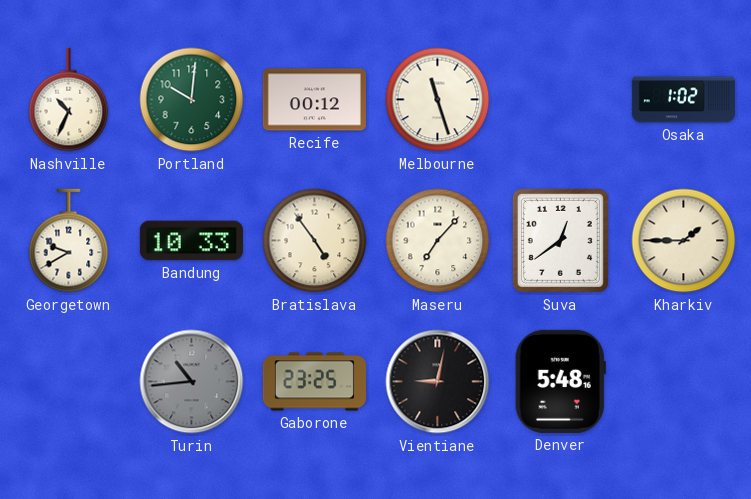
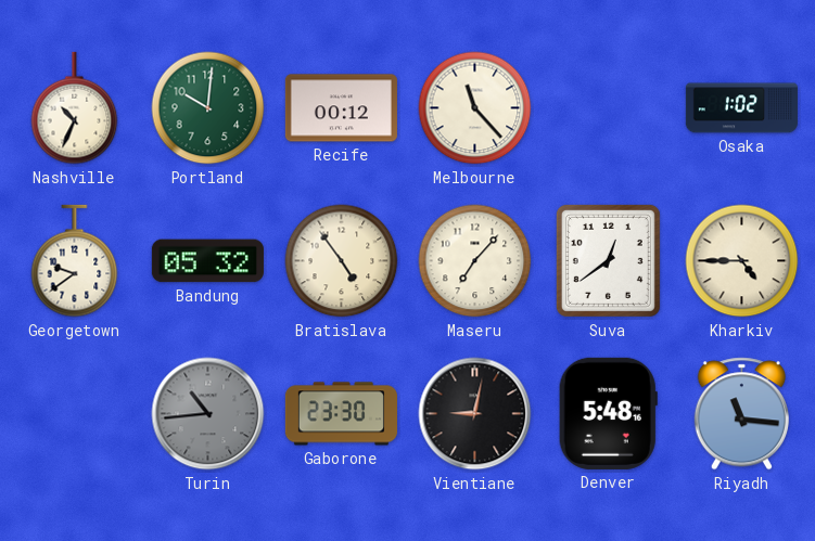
Melbourne: 11:27 -> 11:23
Georgetown: 9:40 -> 9:39
Bandung: 10:33 -> 05:32
Kharkiv: 1:45 -> 4:45
Gaborone: 23:25 -> 23:30
Riyadh: none -> 11:16
